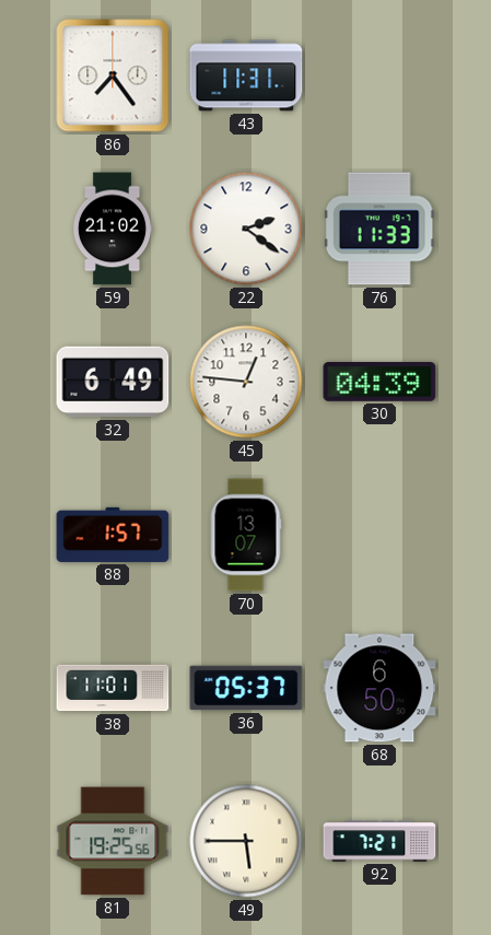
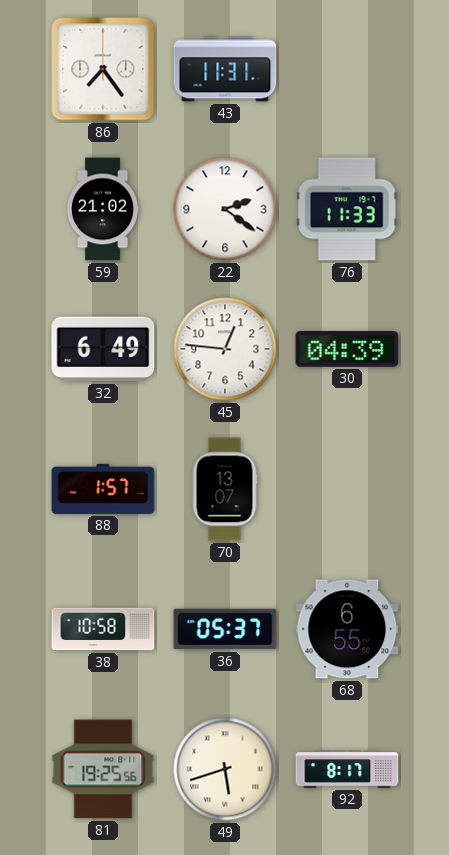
38: 11:01 -> 10:58
68: 6:50 -> 6:55
49: 5:45 -> 5:42
92: 7:21 -> 8:17
